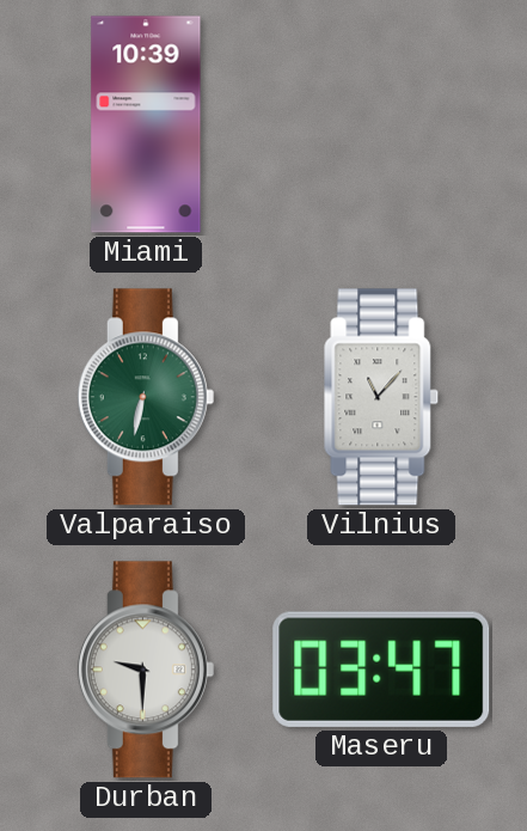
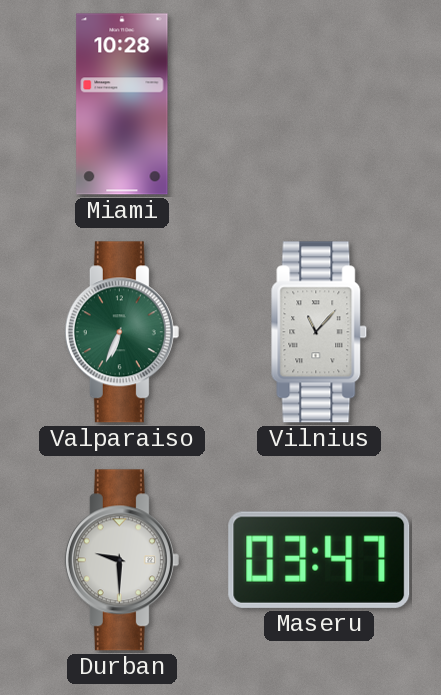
Miami: 10:39 -> 10:28
Valparaiso: 6:32 -> 6:34
